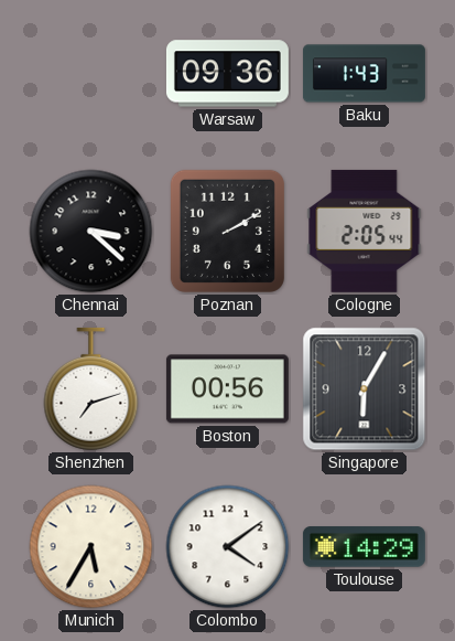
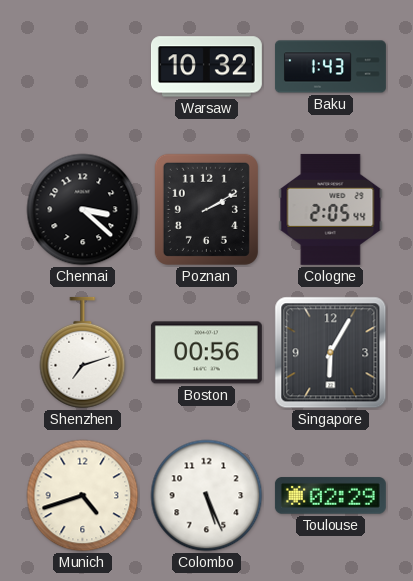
Warsaw: 09:36 -> 10:32
Munich: 5:35 -> 4:42
Colombo: 4:09 -> 5:26
Toulouse: 14:29 -> 02:29
